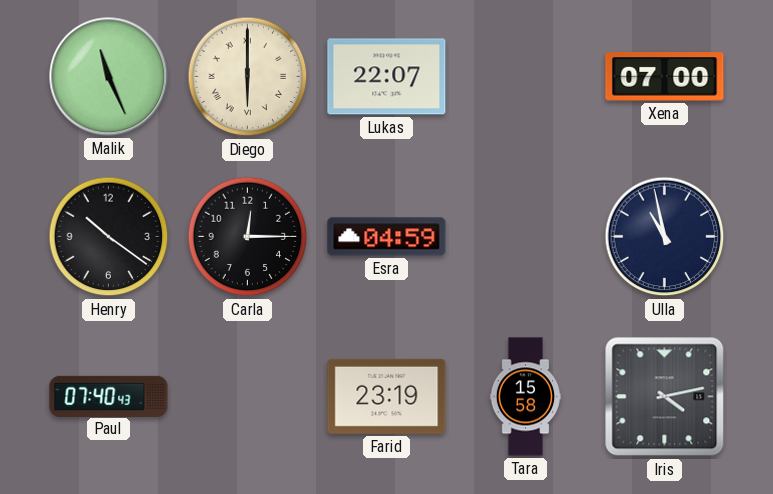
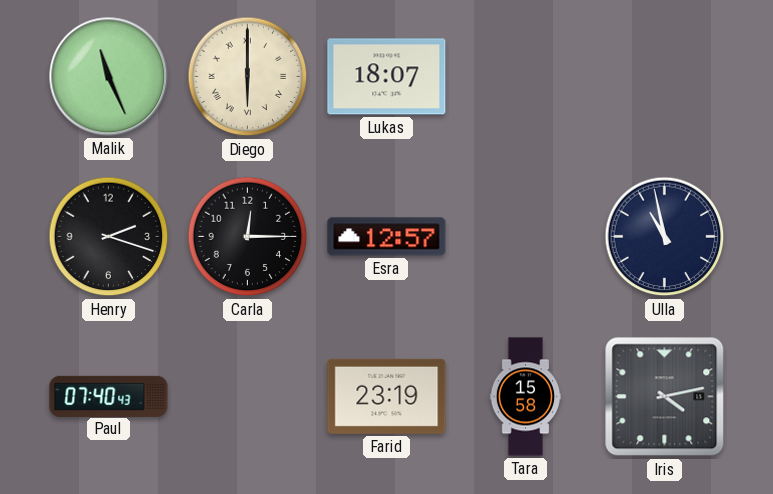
Lukas: 22:07 -> 18:07
Xena: 07:00 -> none
Henry: 10:21 -> 2:18
Esra: 04:59 -> 12:57
